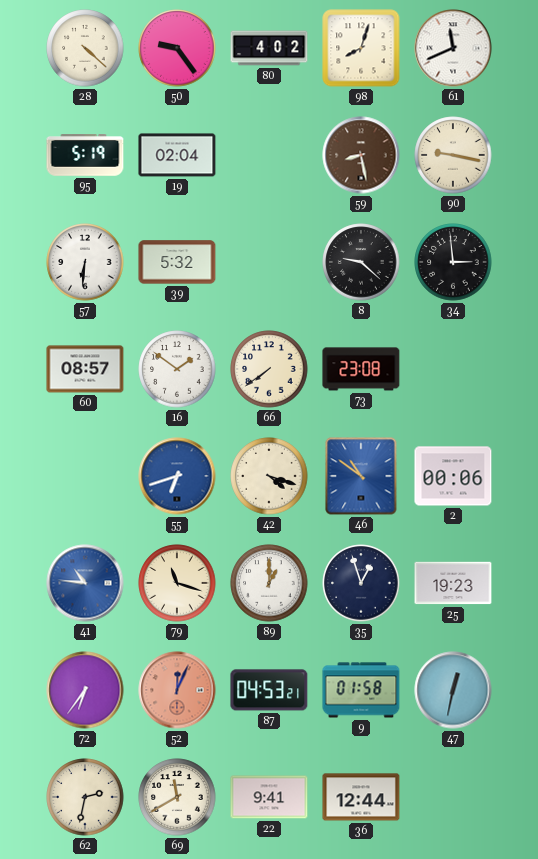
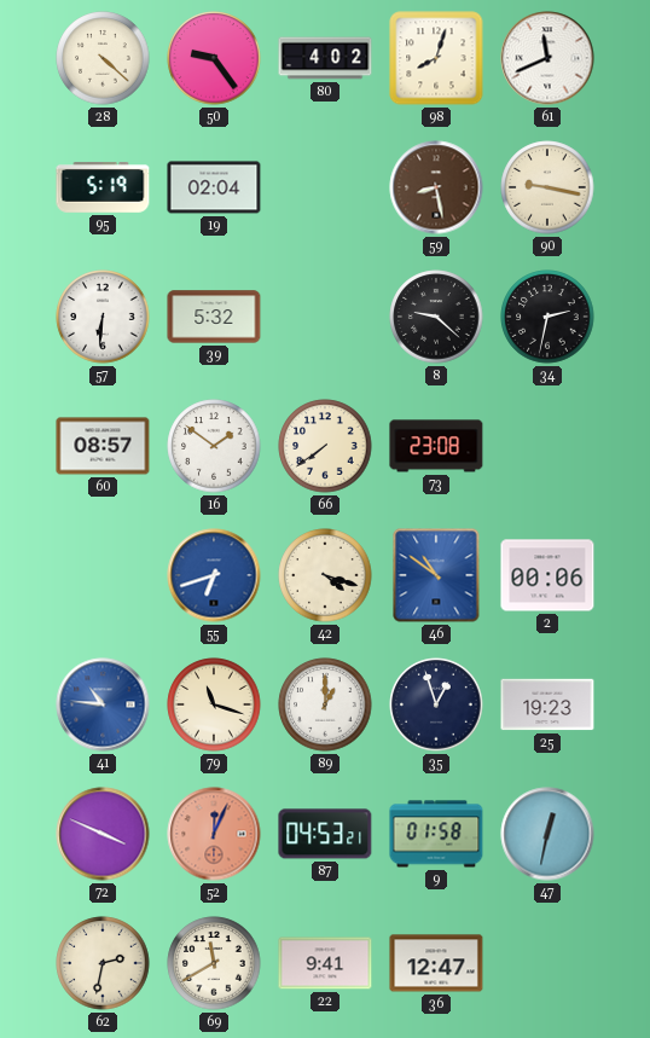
34: 2:59 -> 2:32
72: 6:36 -> 3:49
36: 12:44 -> 12:47
